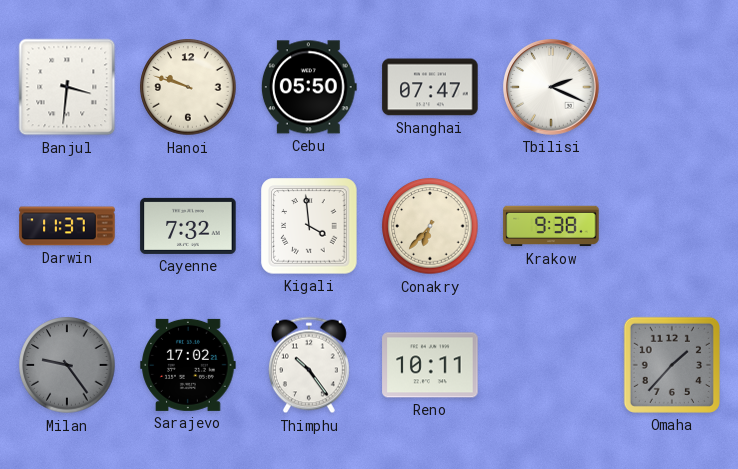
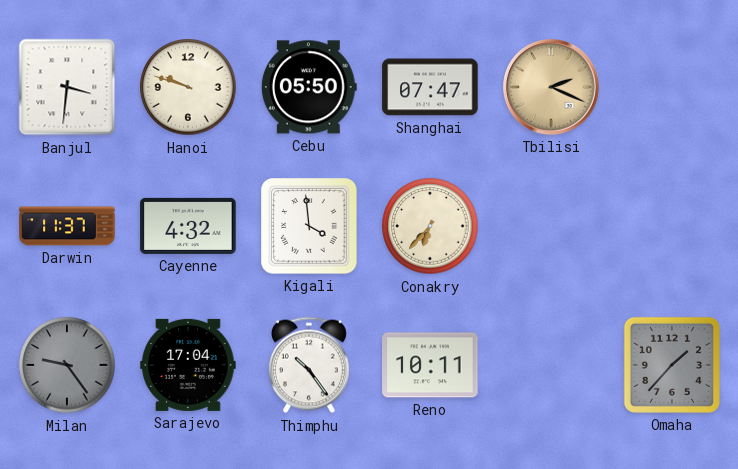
Tbilisi dial: white -> champagne
Cayenne: 7:32 -> 4:32
Krakow: 9:38 -> none
Sarajevo: 17:02 -> 17:04
